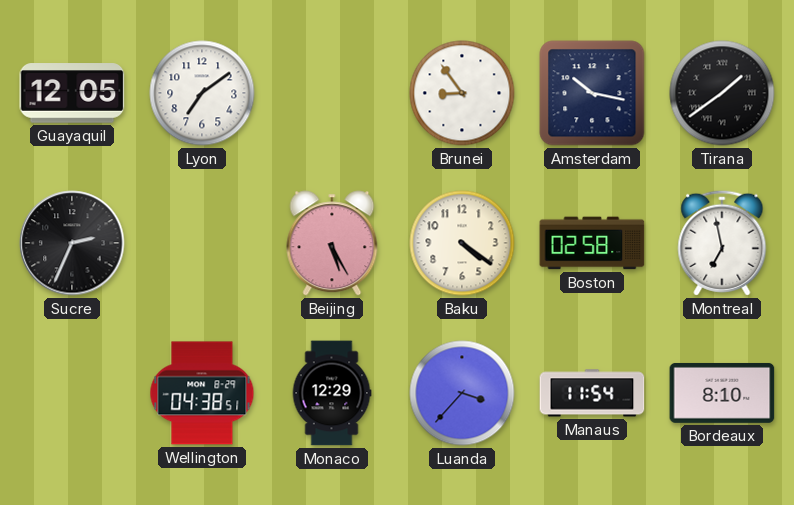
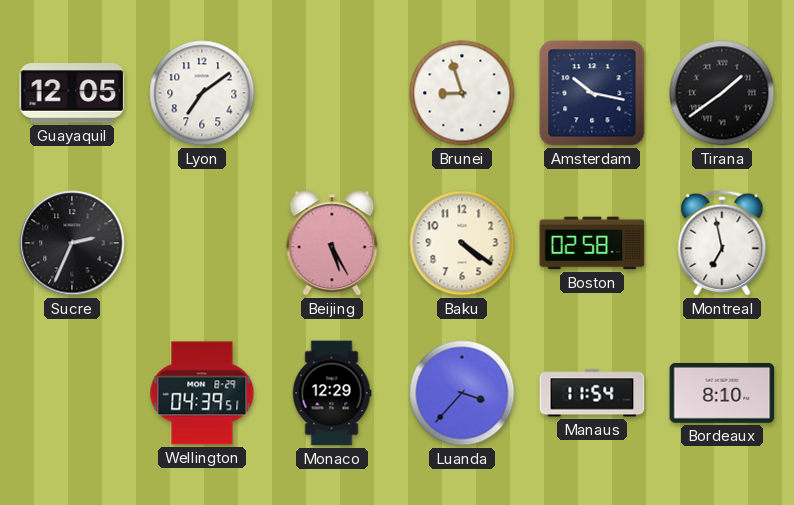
Brunei: 8:54 -> 8:57
Wellington: 04:38 -> 04:39
